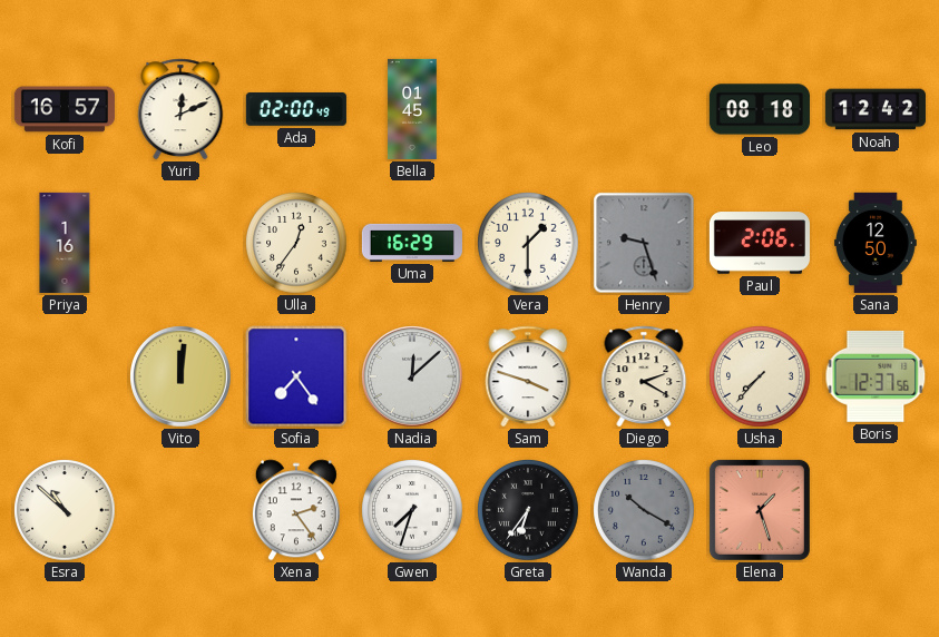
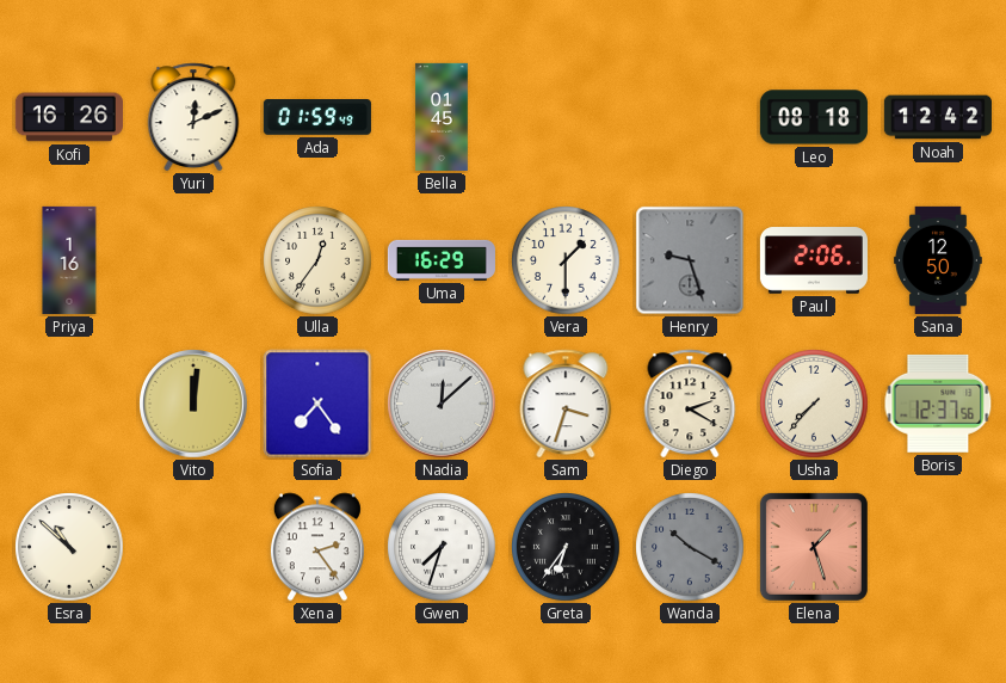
Kofi: 16:57 -> 16:26
Ada: 02:00 -> 01:59
Sam: 3:48 -> 3:33
